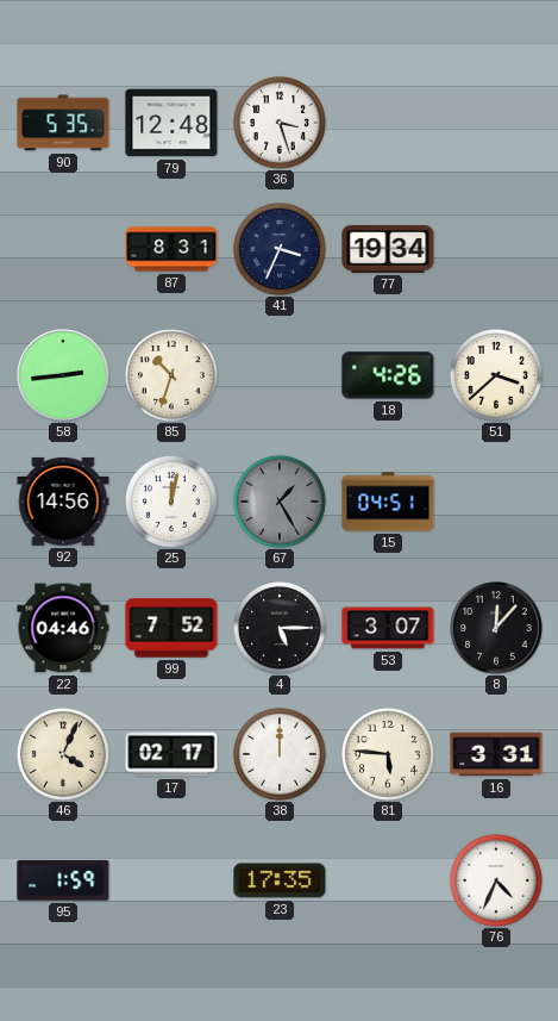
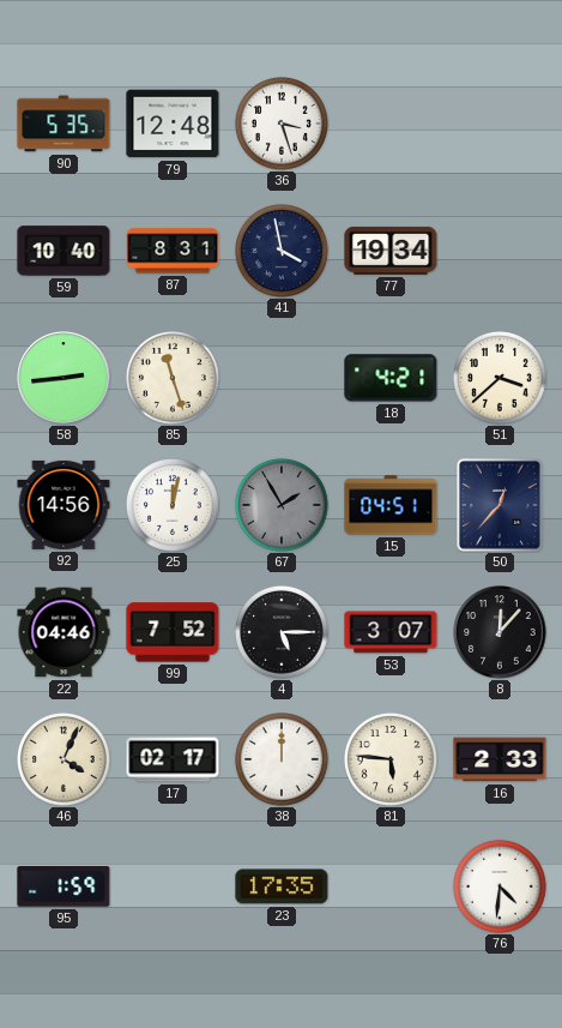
59: none -> 10:40
41: 3:34 -> 3:58
85: 10:33 -> 11:27
18: 4:26 -> 4:21
67: 1:25 -> 1:55
50: none -> 12:37
16: 3:31 -> 2:33
76: 4:34 -> 4:31
